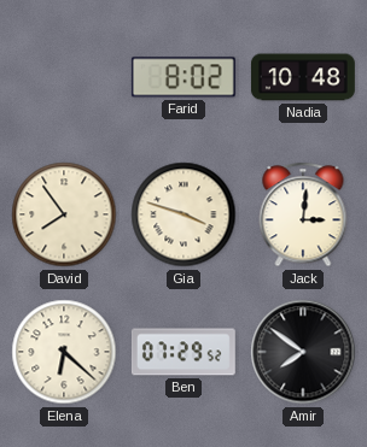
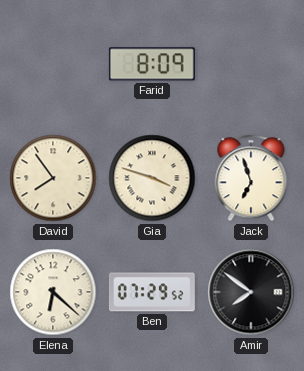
Farid: 8:02 -> 8:09
Nadia: 10:48 -> none
Jack: 3:01 -> 6:57
